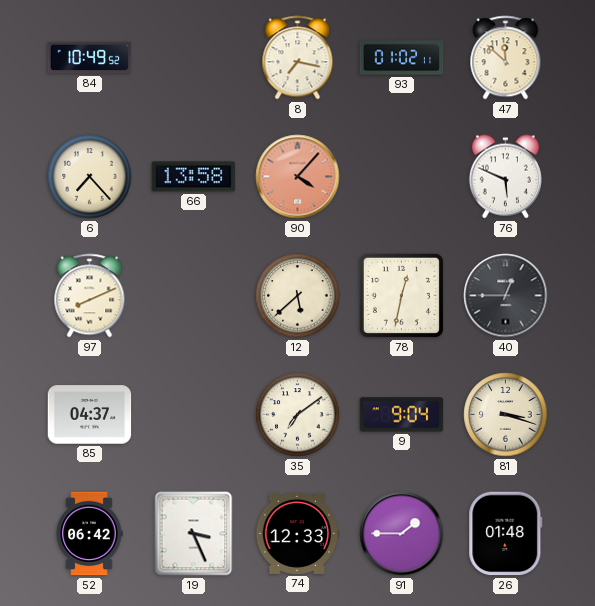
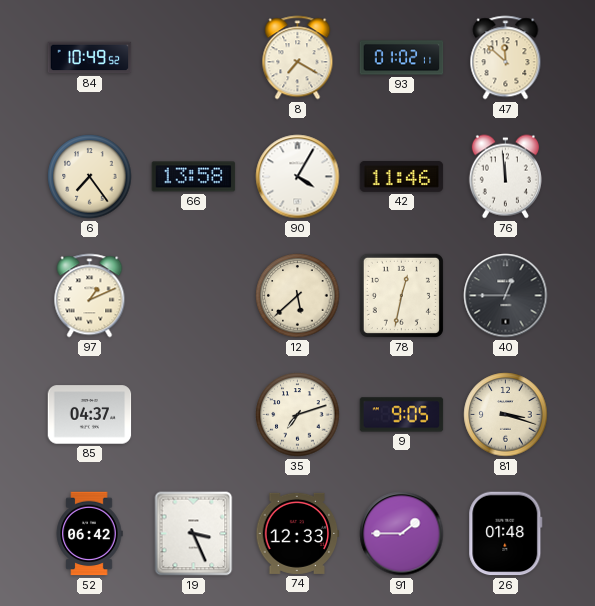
8: 7:17 -> 7:20
6: 7:23 -> 7:24
90: 4:07 -> 4:05
90 dial: salmon -> white
42: none -> 11:46
76: 5:49 -> 11:59
97: 8:11 -> 1:11
35: 7:09 -> 7:12
9: 9:04 -> 9:05
